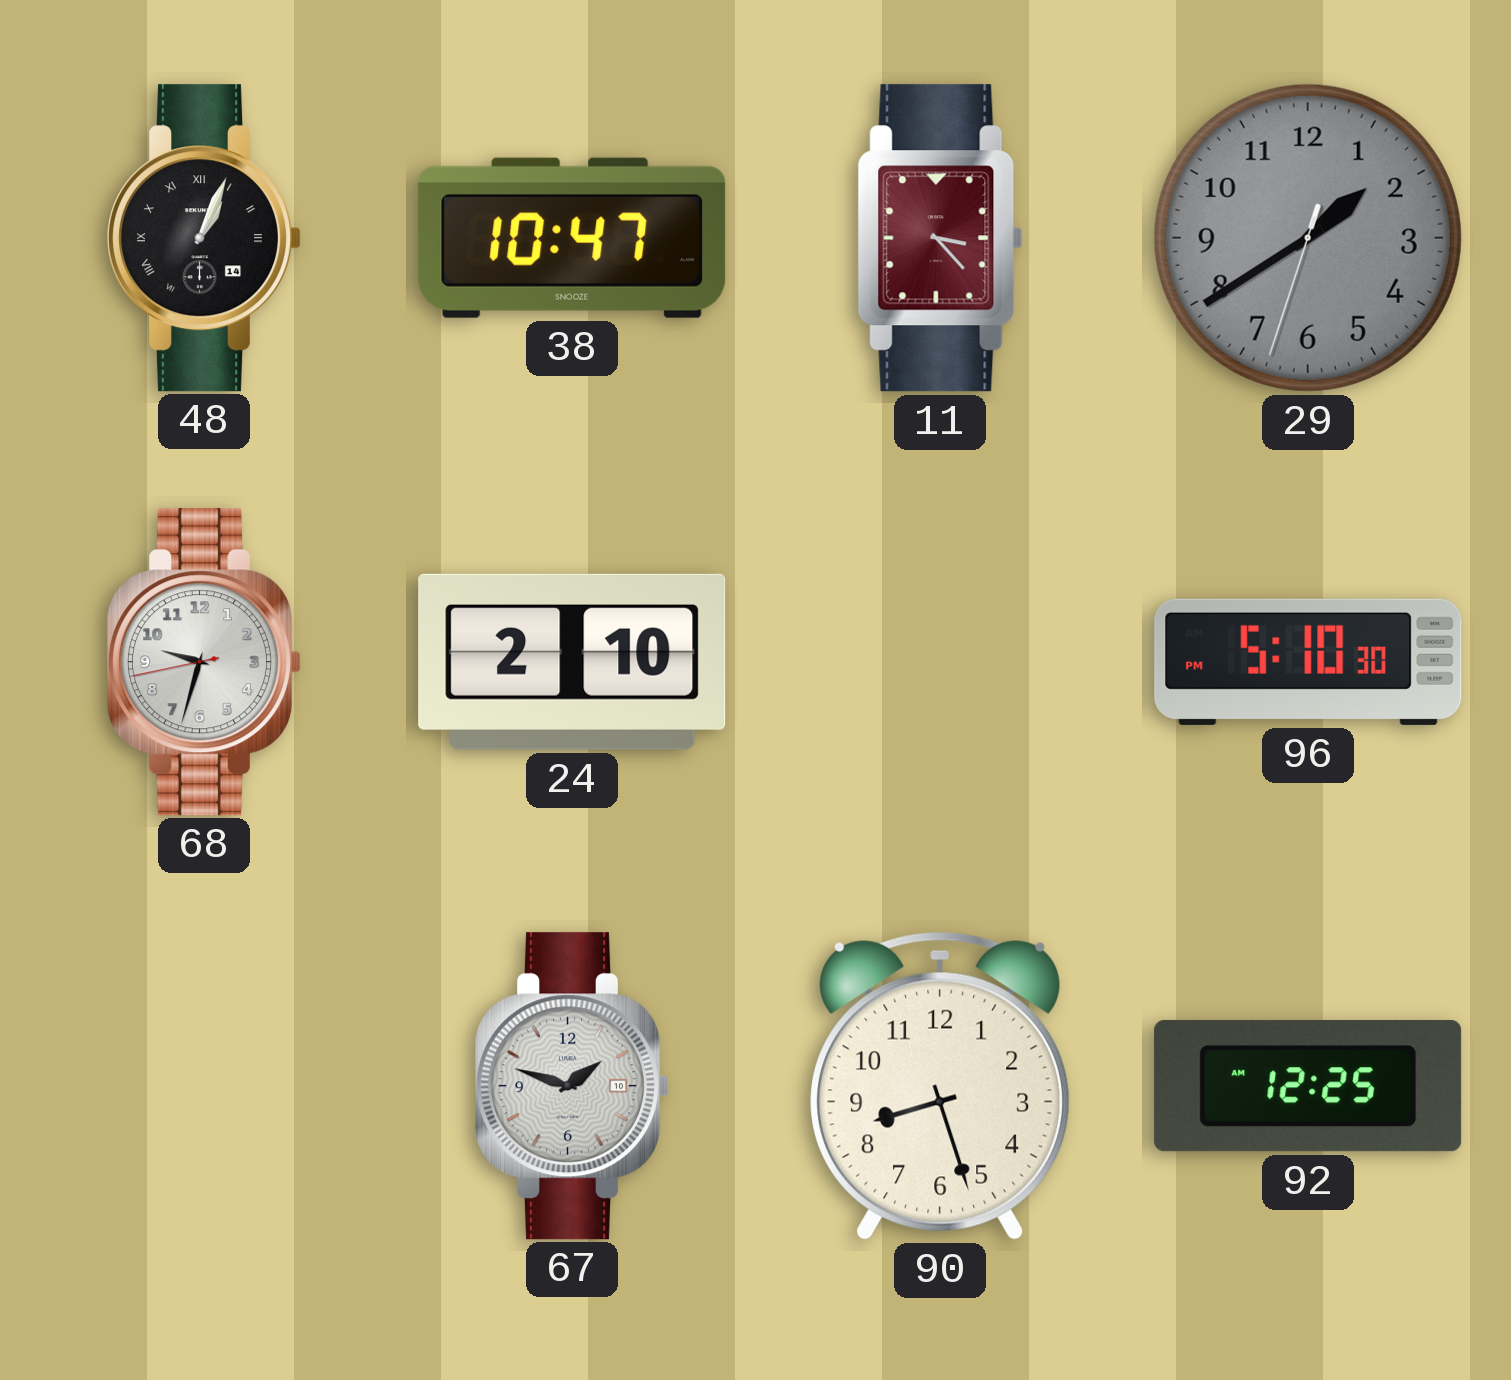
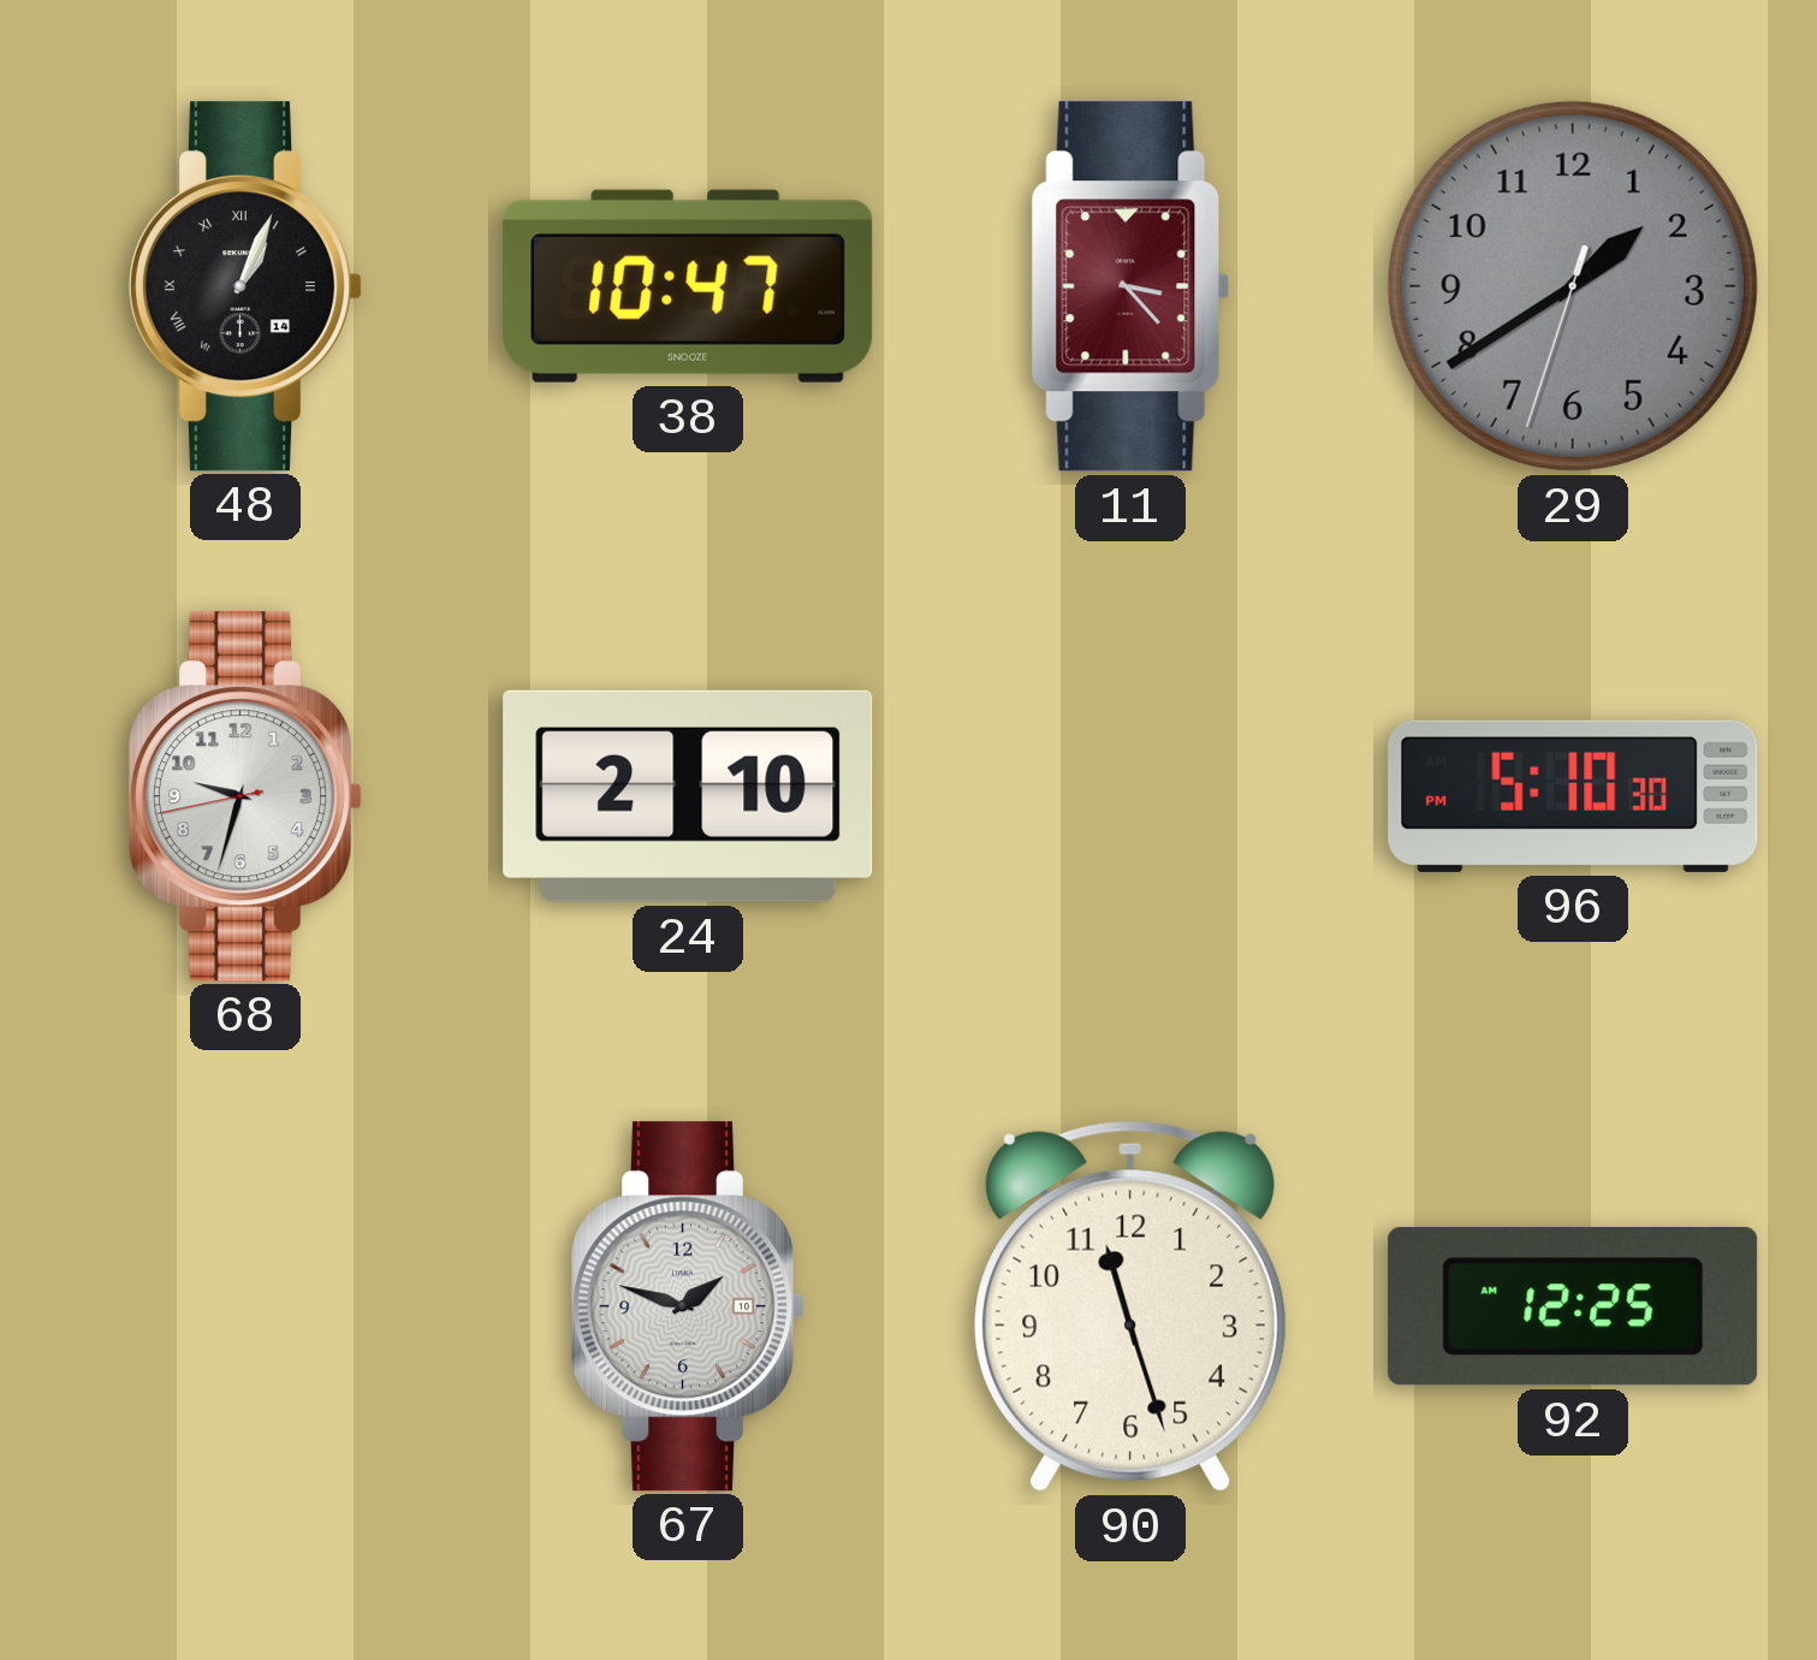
90: 8:27 -> 11:27
